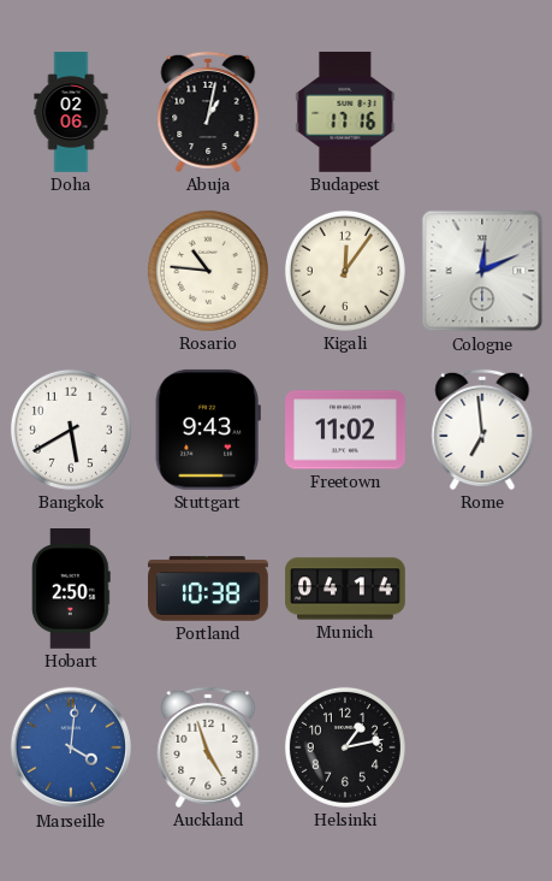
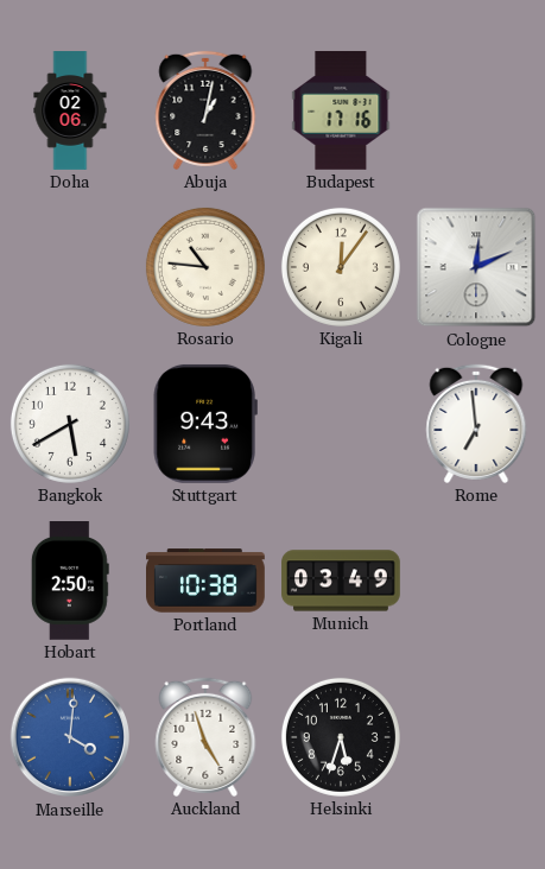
Freetown: 11:02 -> none
Munich: 04:14 -> 03:49
Helsinki: 1:13 -> 5:33
